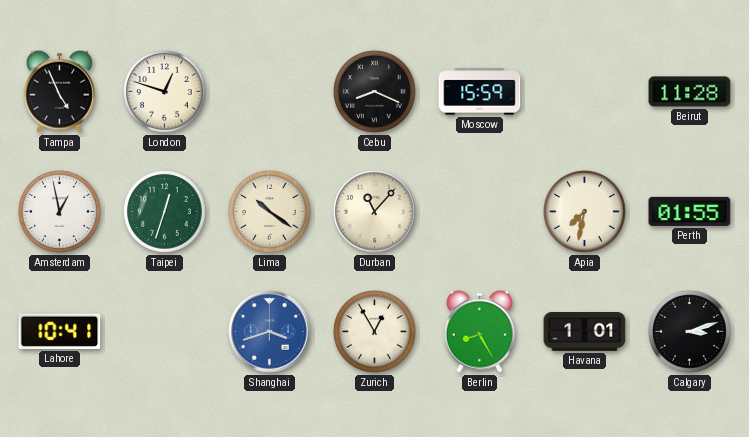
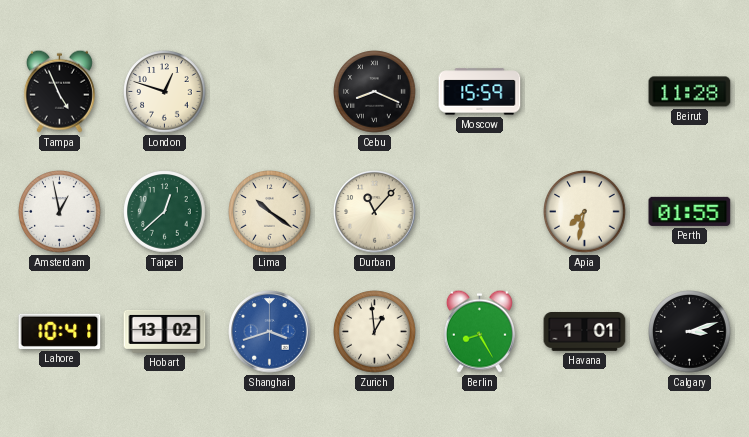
Taipei: 12:33 -> 12:38
Hobart: none -> 13:02
Zurich: 12:55 -> 12:59
